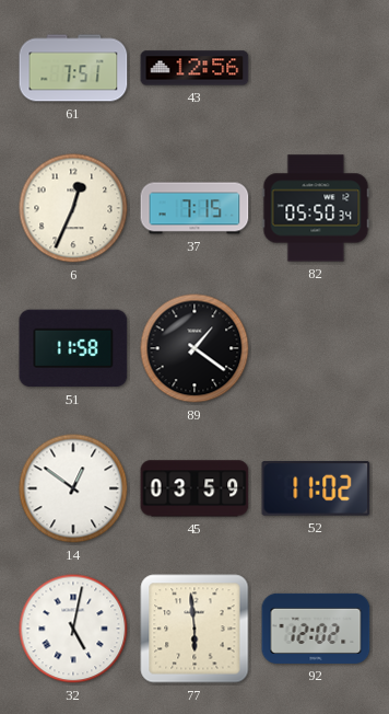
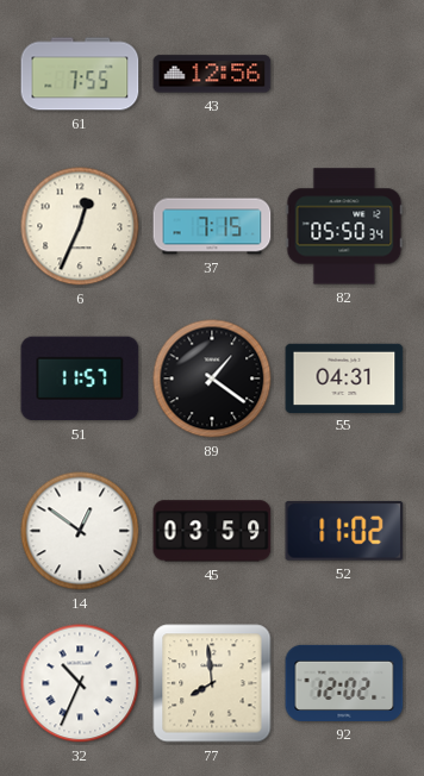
61: 7:51 -> 7:55
51: 11:58 -> 11:57
55: none -> 04:31
32: 5:02 -> 10:34
77: 5:59 -> 7:59
